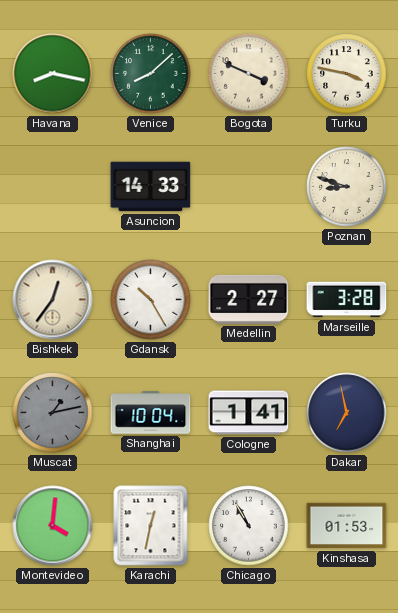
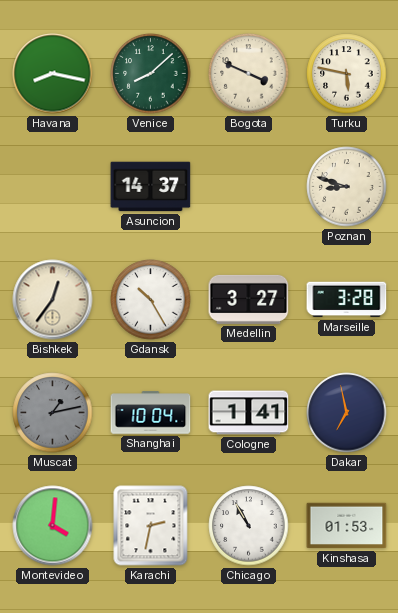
Turku: 3:47 -> 5:47
Asuncion: 14:33 -> 14:37
Medellin: 2:27 -> 3:27
Karachi: 12:32 -> 2:32
